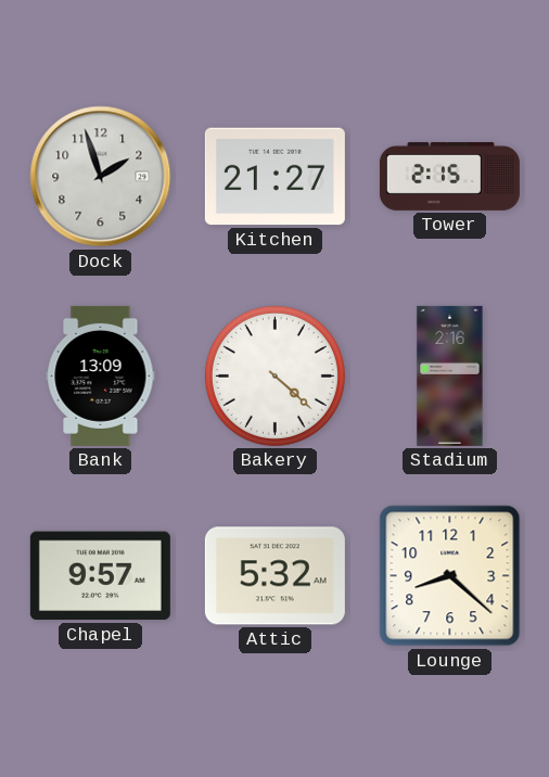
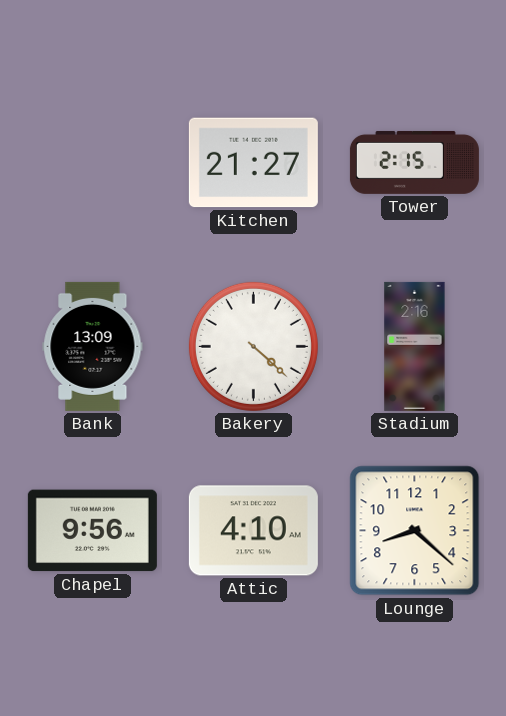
Dock: 1:57 -> none
Chapel: 9:57 -> 9:56
Attic: 5:32 -> 4:10
